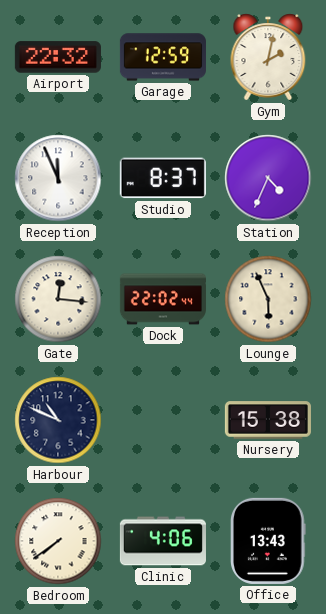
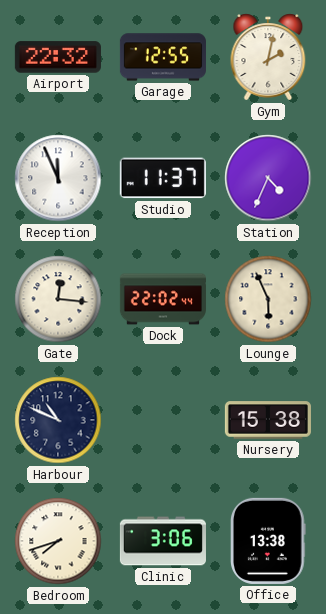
Garage: 12:59 -> 12:55
Studio: 8:37 -> 11:37
Bedroom: 7:39 -> 7:42
Clinic: 4:06 -> 3:06
Office: 13:43 -> 13:38
